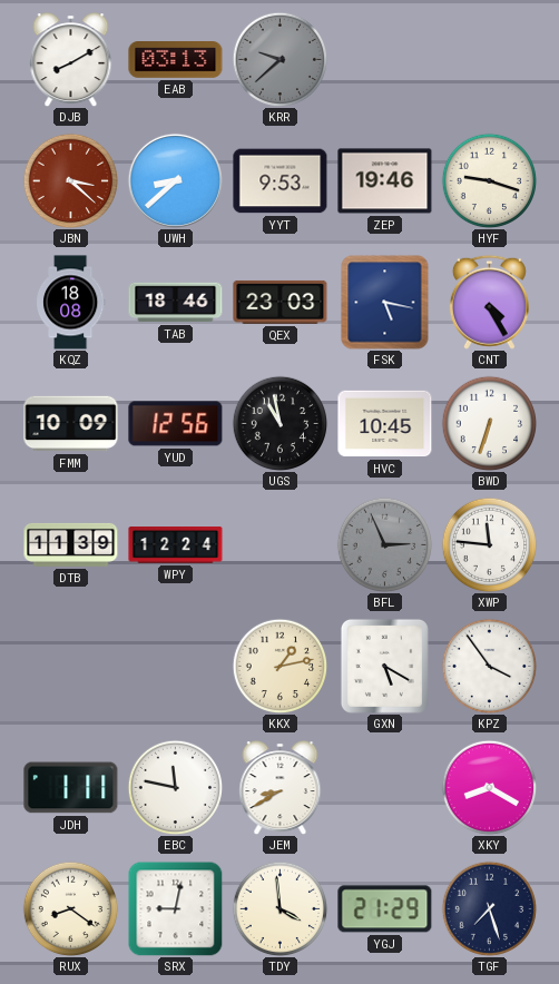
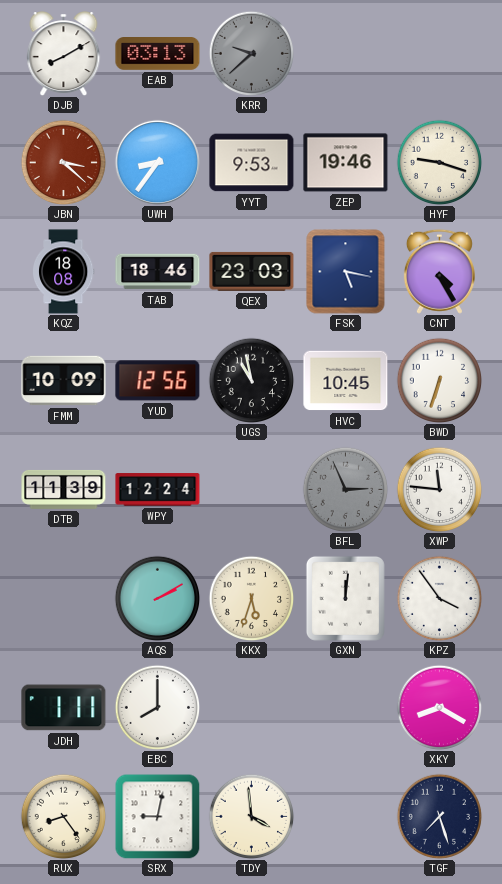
UWH: 8:38 -> 8:36
AQS: none -> 2:10
KKX: 1:13 -> 5:33
GXN: 5:20 -> 12:01
EBC: 11:47 -> 8:00
JEM: 8:40 -> none
RUX: 8:21 -> 8:24
YGJ: 21:29 -> none
